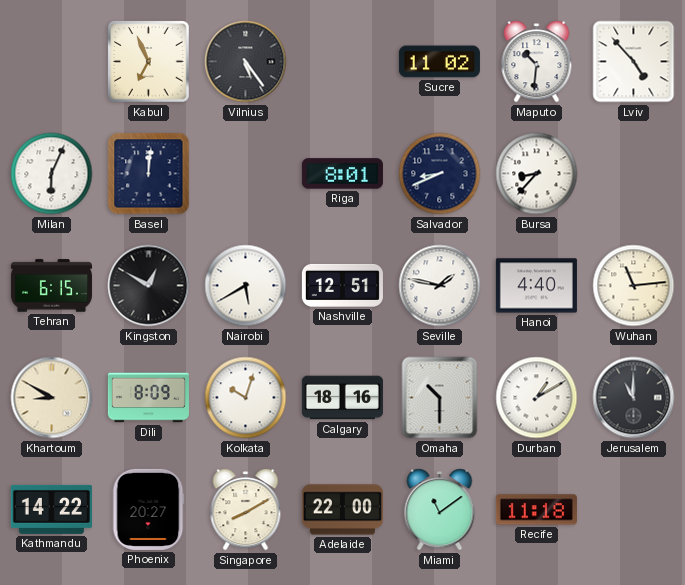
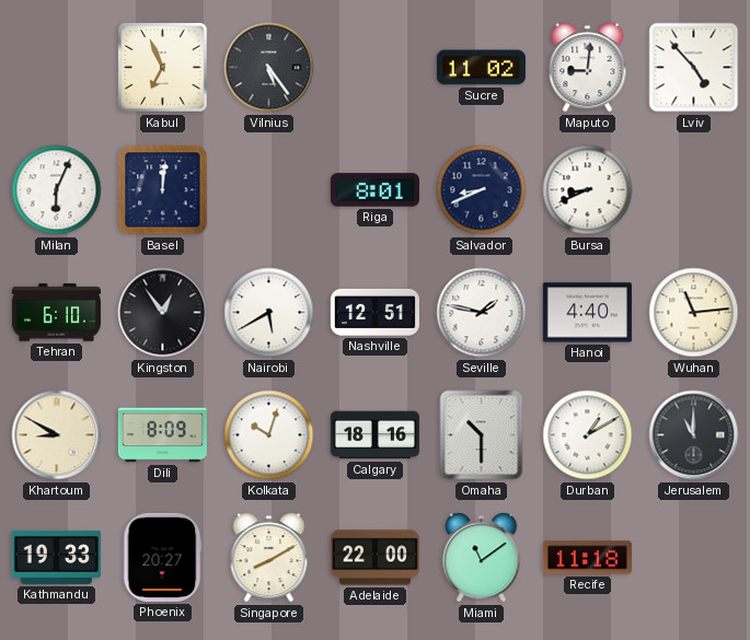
Maputo: 10:31 -> 9:01
Bursa: 8:37 -> 8:41
Tehran: 6:15 -> 6:10
Kingston: 12:50 -> 12:54
Kathmandu: 14:22 -> 19:33
